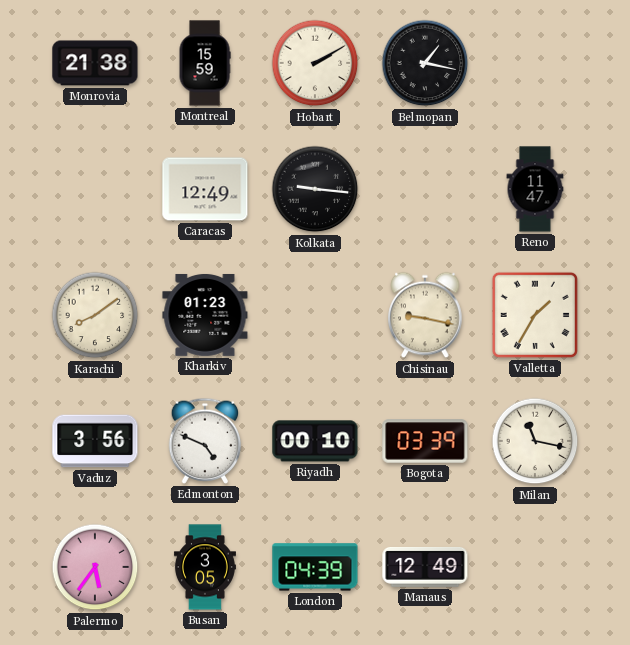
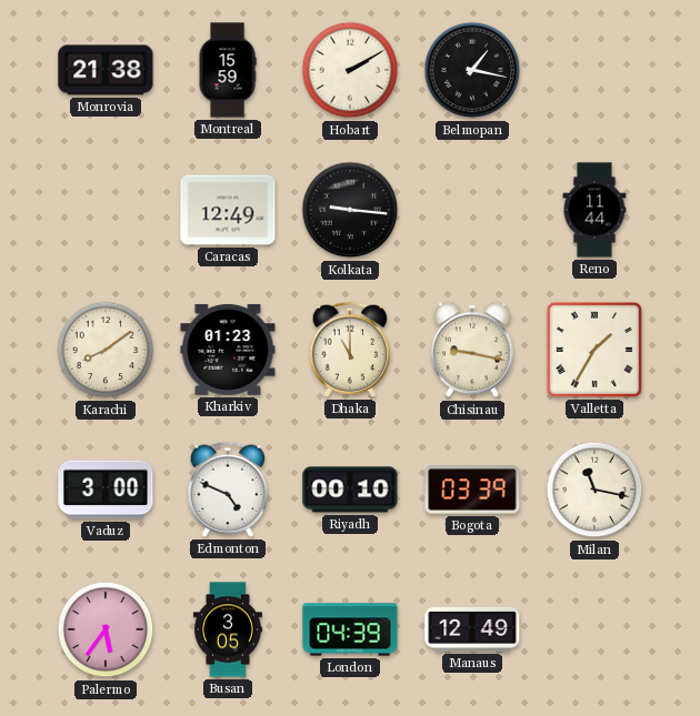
Reno: 11:47 -> 11:44
Dhaka: none -> 11:00
Vaduz: 3:56 -> 3:00
